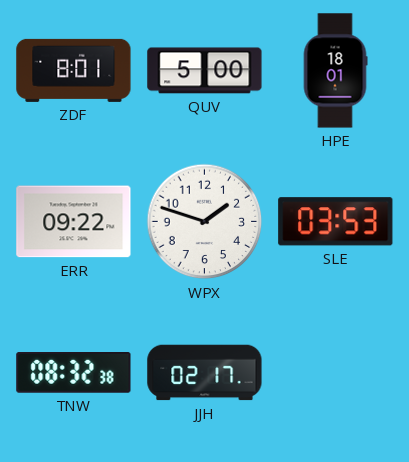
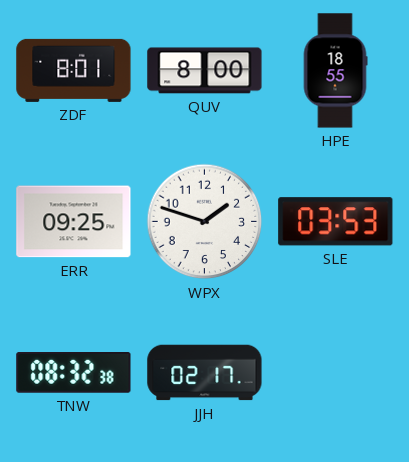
QUV: 5:00 -> 8:00
HPE: 18:01 -> 18:55
ERR: 09:22 -> 09:25
